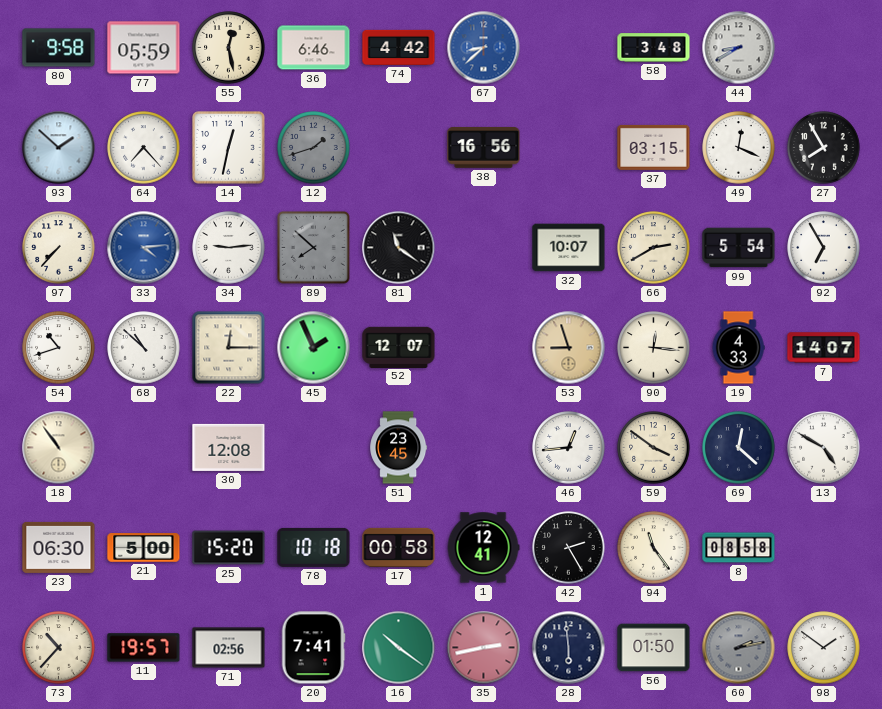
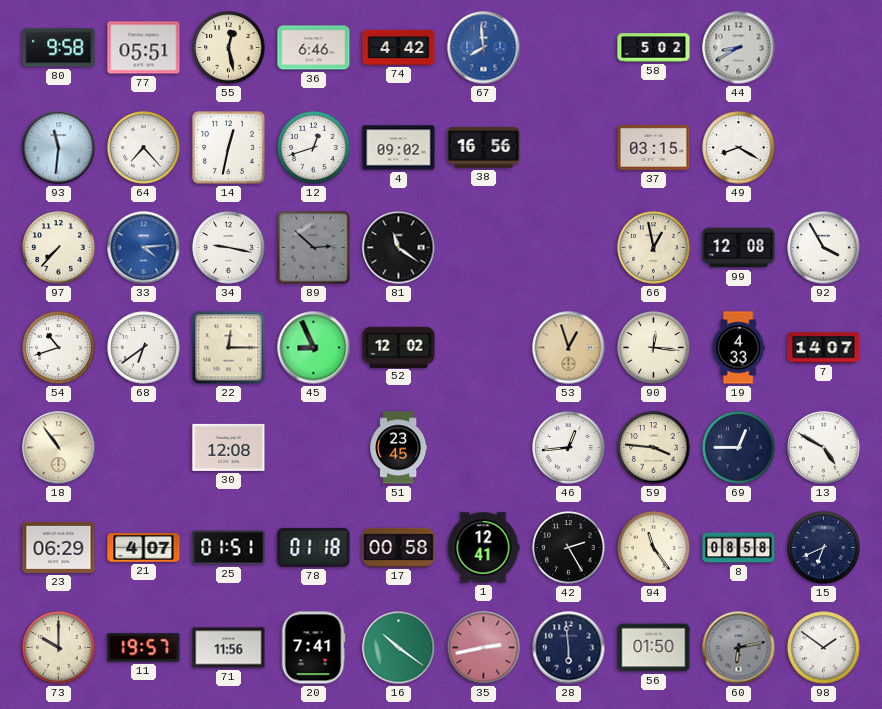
77: 05:59 -> 05:51
67: 8:38 -> 7:59
58: 3:48 -> 5:02
93: 1:52 -> 11:31
12: 1:42 -> 12:42
12 dial: grey -> white
4: none -> 09:02
49: 12:19 -> 8:20
27: 7:55 -> none
34: 9:14 -> 9:17
89: 7:52 -> 2:52
32: 10:07 -> none
66: 2:40 -> 12:58
99: 5:54 -> 12:08
92: 6:55 -> 3:55
68: 10:52 -> 6:39
45: 1:56 -> 8:56
52: 12:07 -> 12:02
53: 8:57 -> 12:57
59: 3:51 -> 3:46
69: 12:22 -> 12:45
23: 06:30 -> 06:29
21: 5:00 -> 4:07
25: 15:20 -> 01:51
78: 10:18 -> 01:18
15: none -> 6:41
73: 10:37 -> 10:00
71: 02:56 -> 11:56
60: 2:13 -> 6:13
